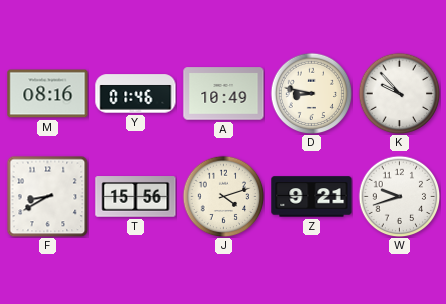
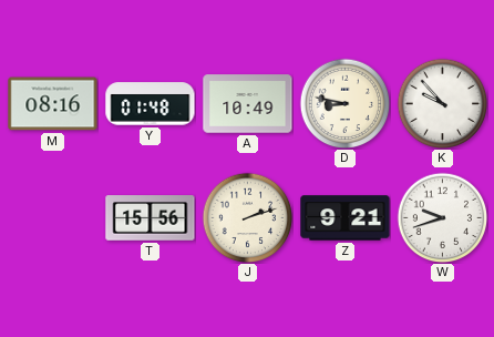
Y: 01:46 -> 01:48
F: 8:40 -> none
J: 4:12 -> 2:12
